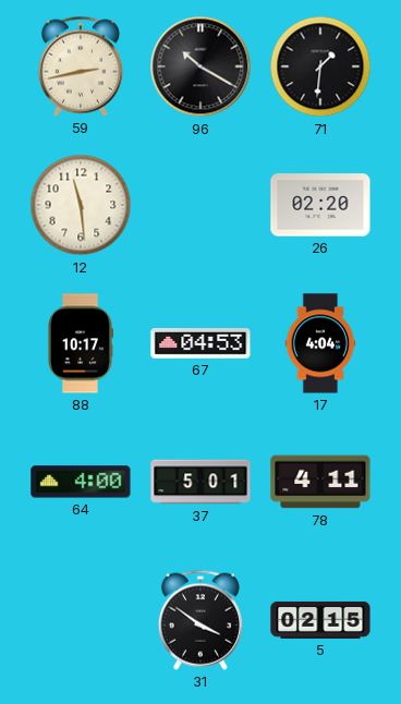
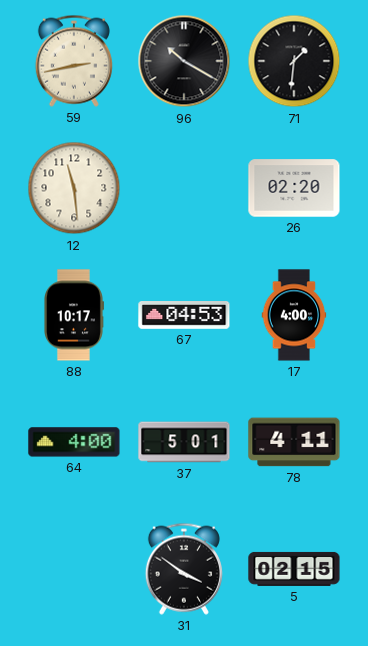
17: 4:04 -> 4:00
